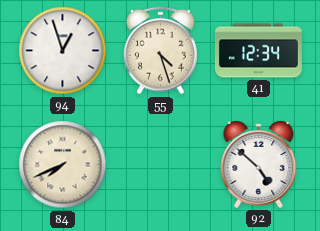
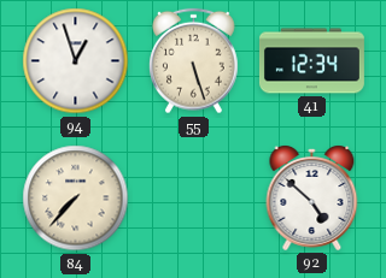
55: 4:27 -> 5:27
84: 7:41 -> 7:37
